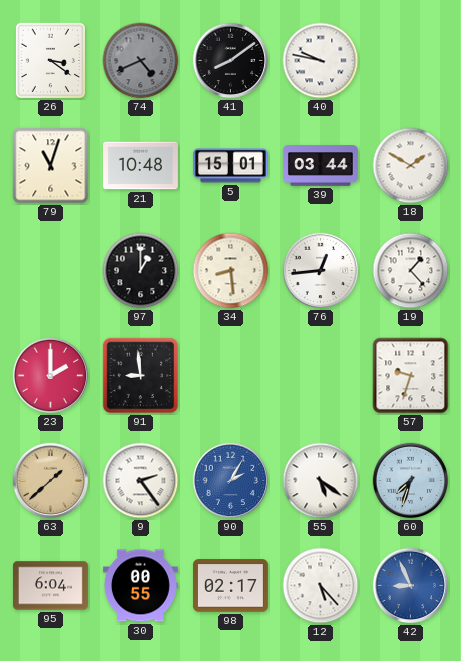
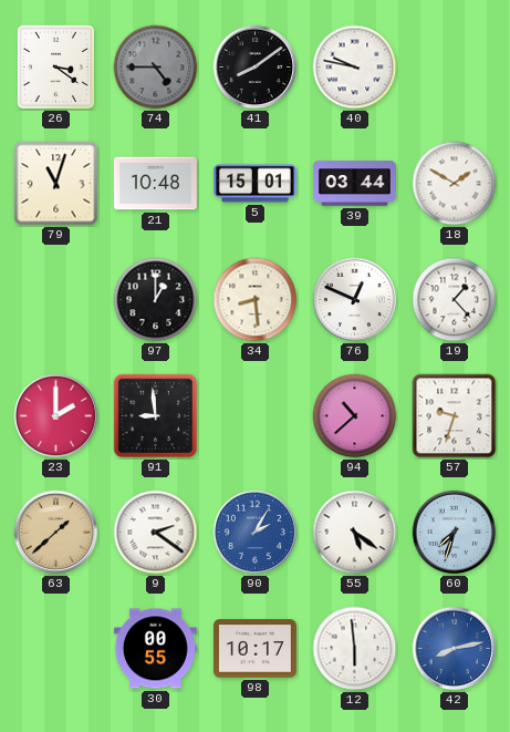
74: 4:41 -> 4:45
76: 12:44 -> 12:49
94: none -> 10:38
9: 2:24 -> 2:21
95: 6:04 -> none
98: 02:17 -> 10:17
12: 5:23 -> 5:59
42: 8:56 -> 8:13
